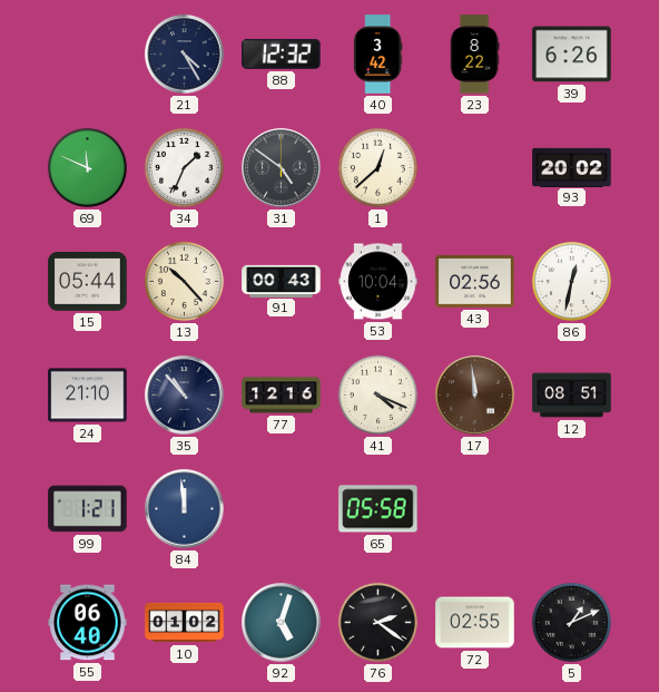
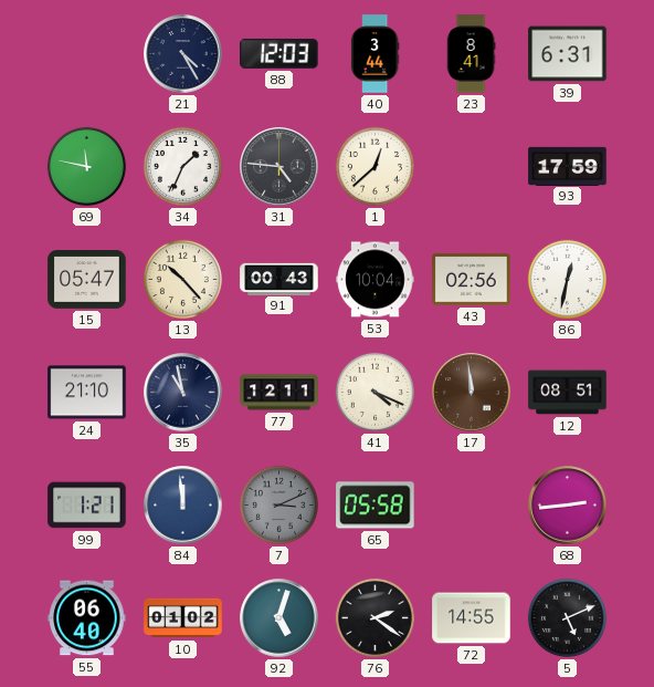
88: 12:32 -> 12:03
40: 3:42 -> 3:44
23: 8:22 -> 8:41
39: 6:26 -> 6:31
69: 11:49 -> 11:47
31: 4:51 -> 4:46
93: 20:02 -> 17:59
15: 05:44 -> 05:47
35: 10:53 -> 10:58
77: 12:16 -> 12:11
7: none -> 3:11
68: none -> 2:44
72: 02:55 -> 14:55
5: 1:11 -> 5:11
